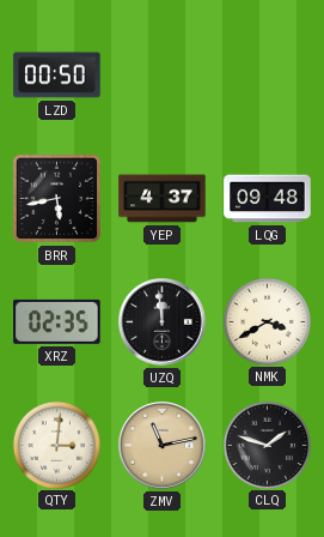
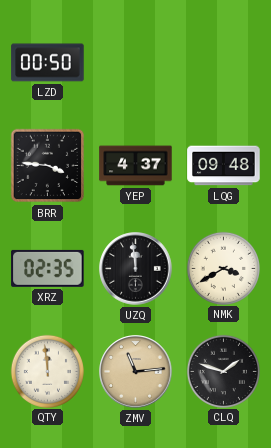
BRR: 5:43 -> 3:46
QTY: 3:01 -> 11:59
ZMV: 11:13 -> 11:14
